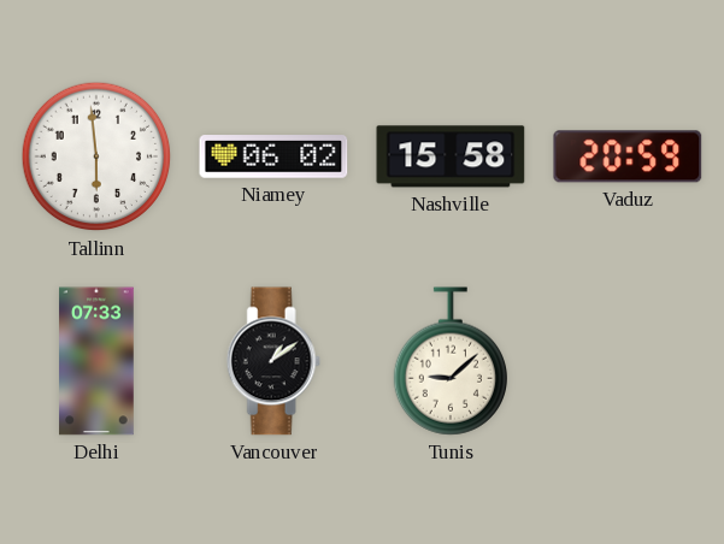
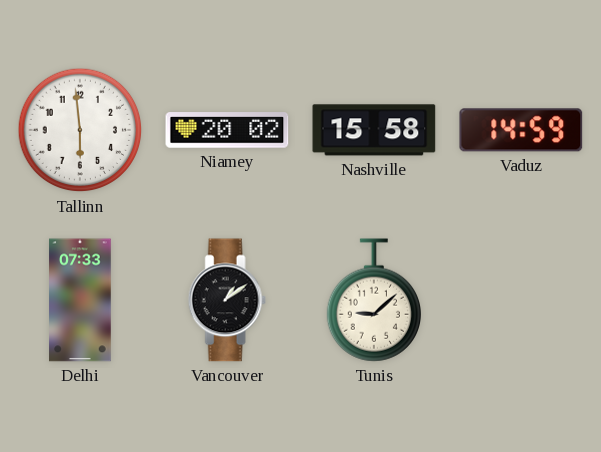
Niamey: 06:02 -> 20:02
Vaduz: 20:59 -> 14:59
